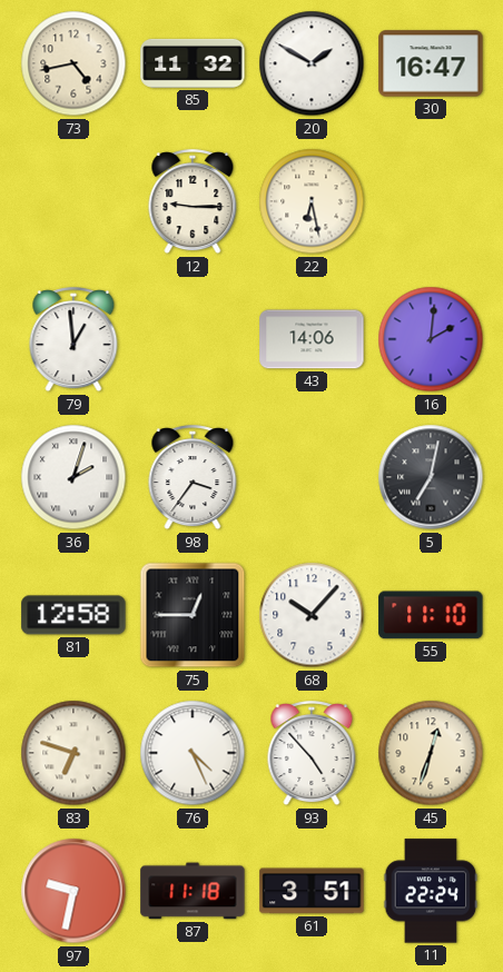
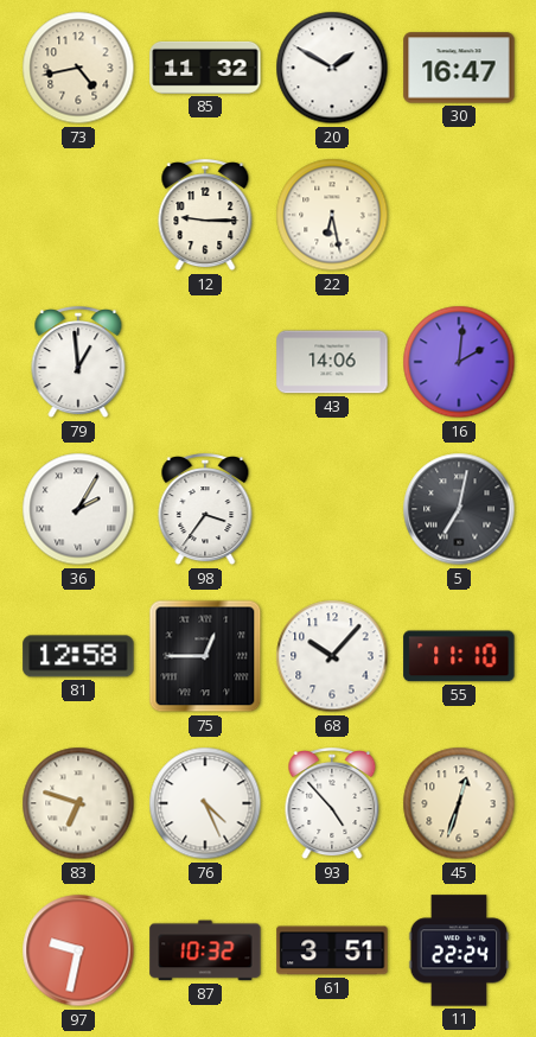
36: 2:03 -> 2:05
87: 11:18 -> 10:32
